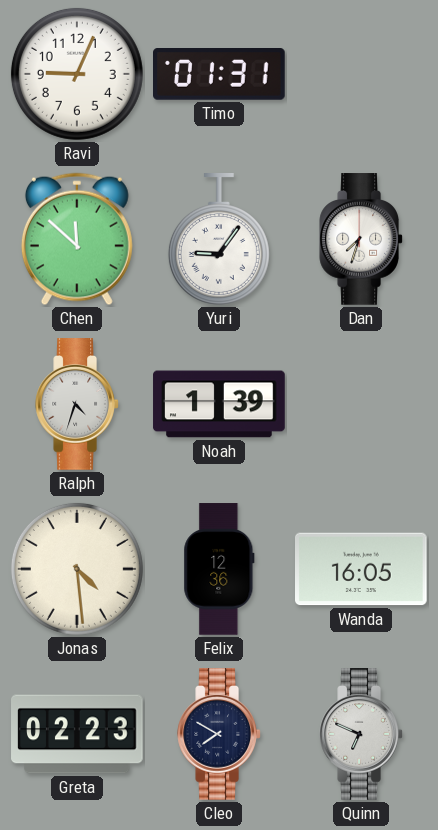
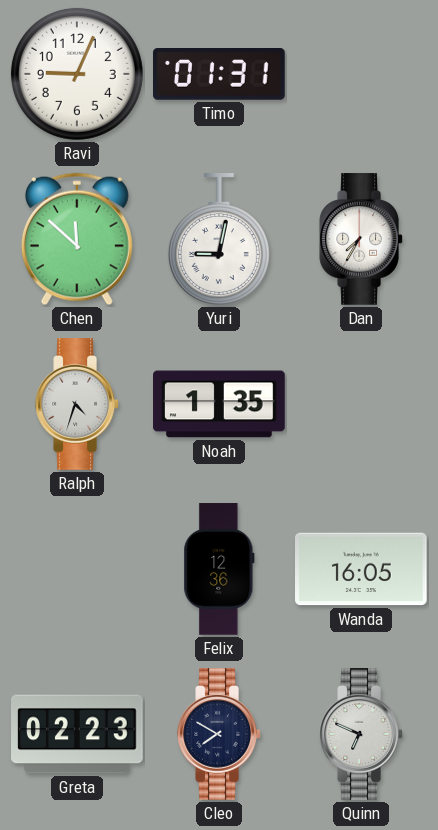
Yuri: 9:06 -> 9:02
Dan: 7:33 -> 7:35
Noah: 1:39 -> 1:35
Jonas: 4:29 -> none
